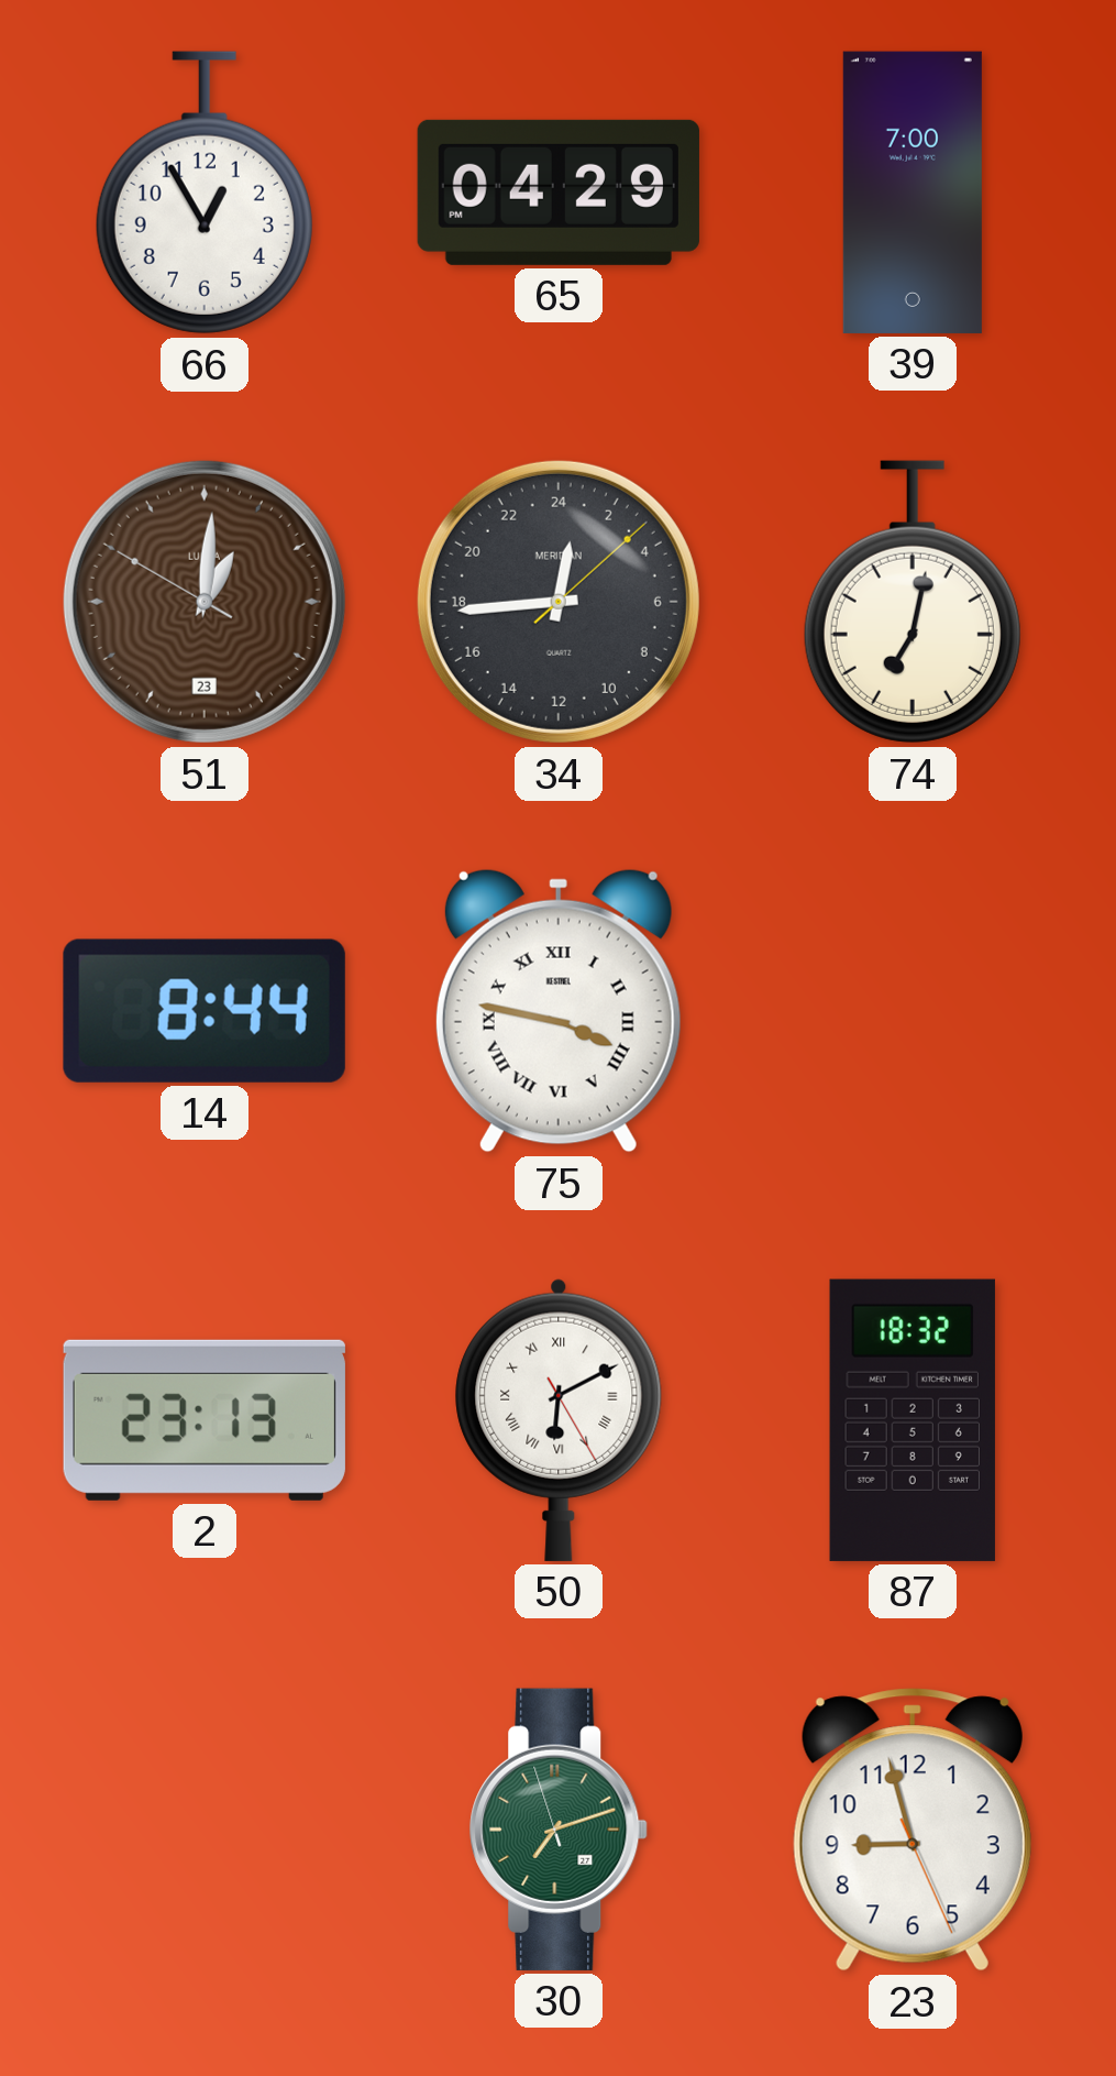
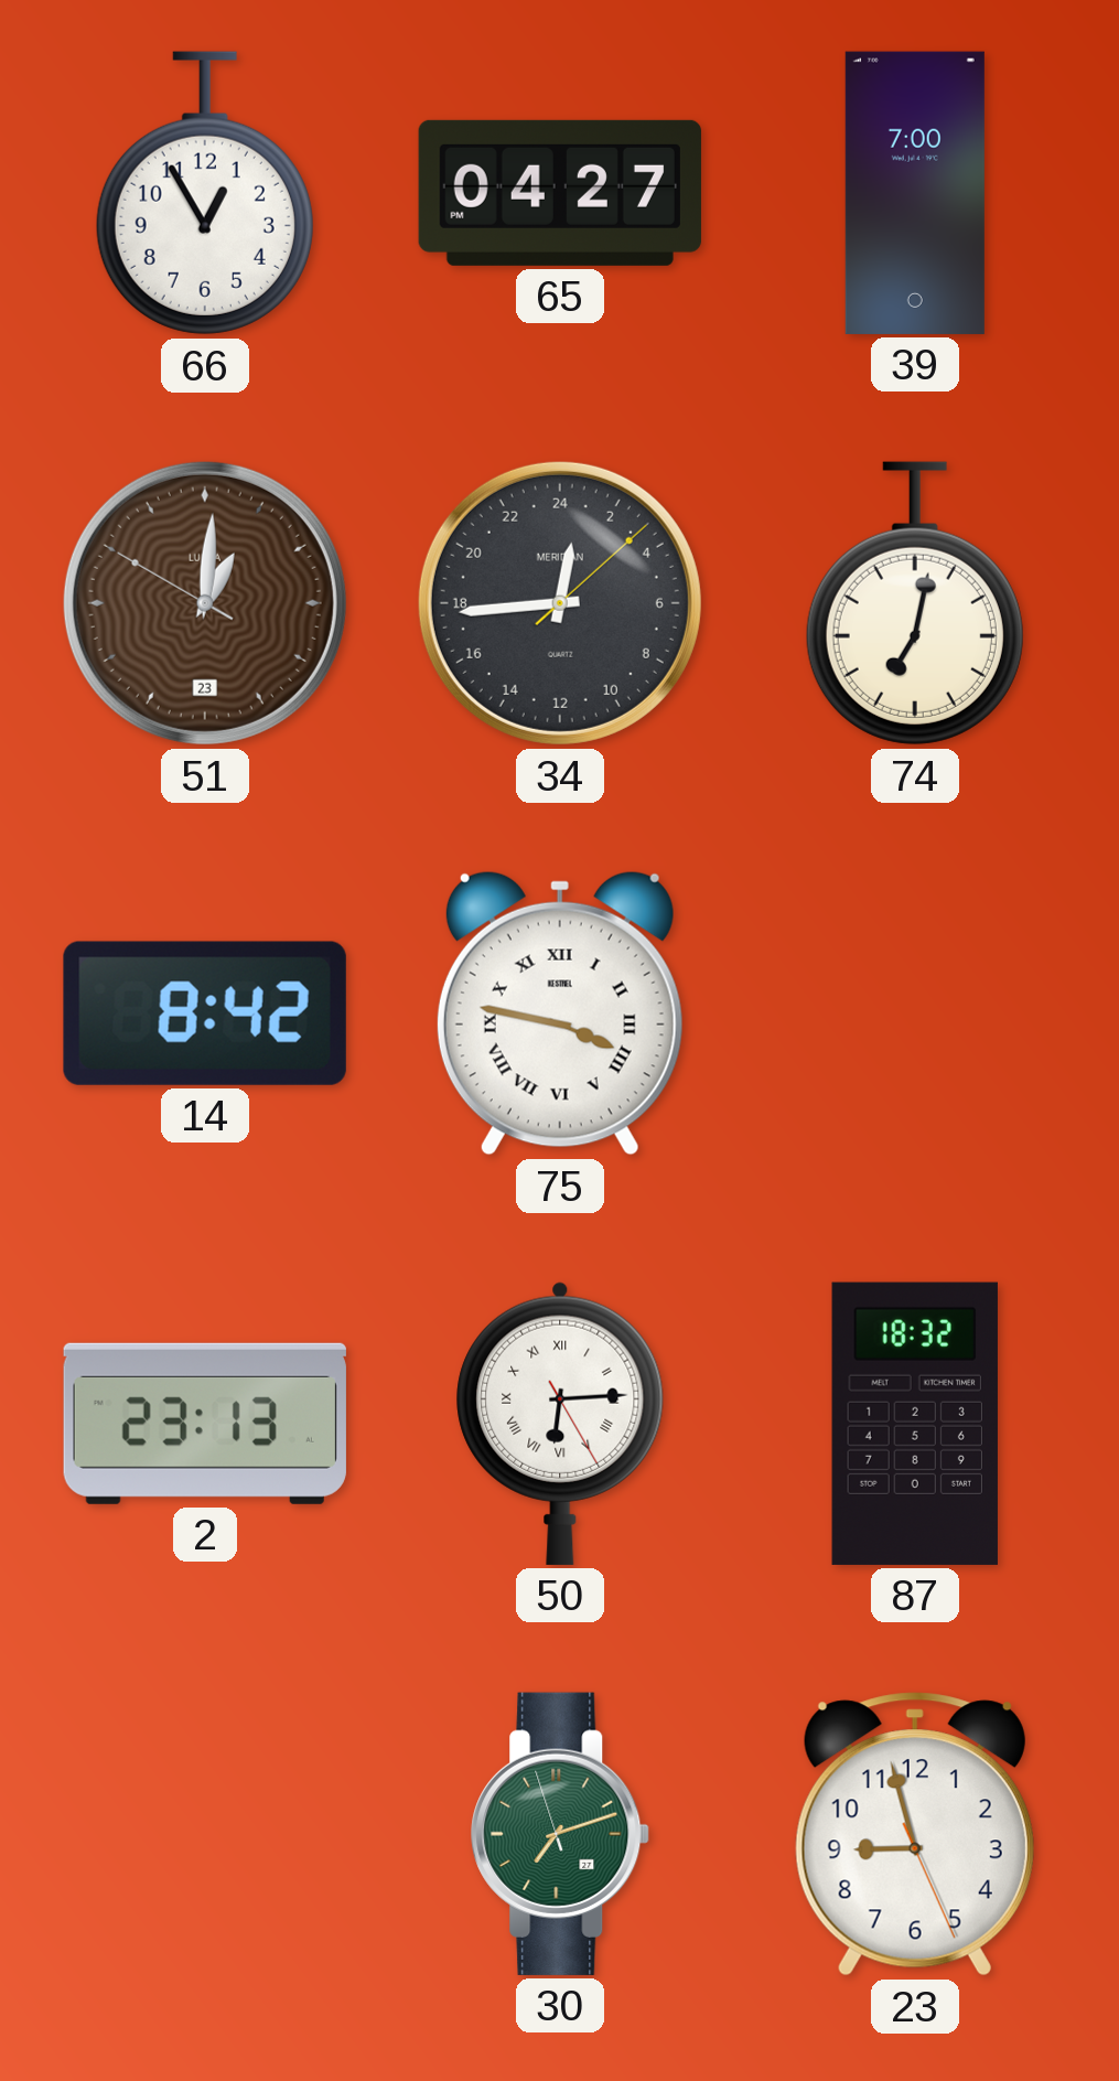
65: 04:29 -> 04:27
14: 8:44 -> 8:42
50: 6:10 -> 6:14
